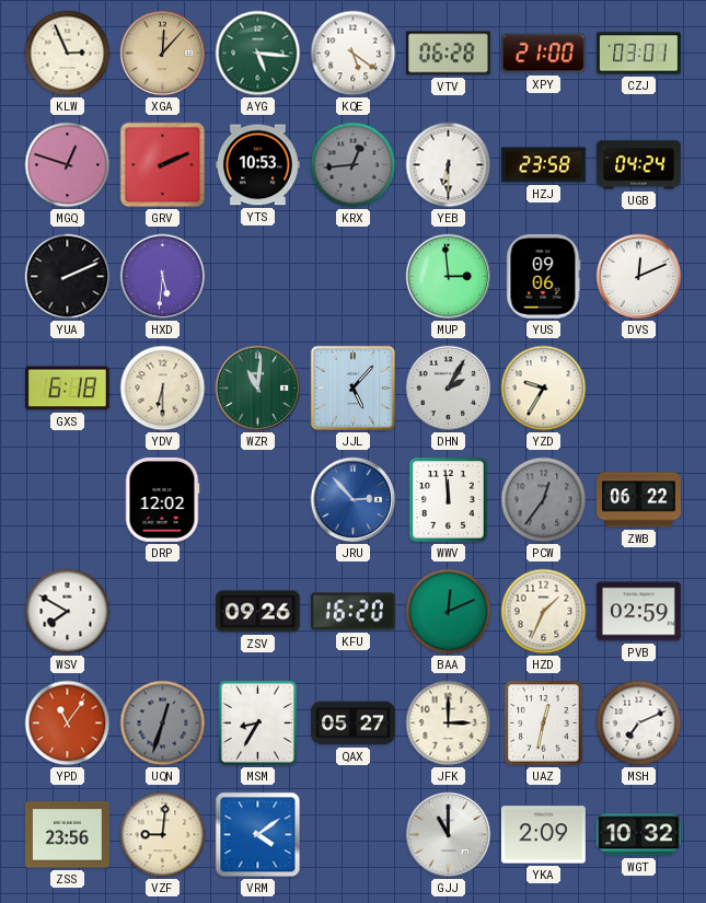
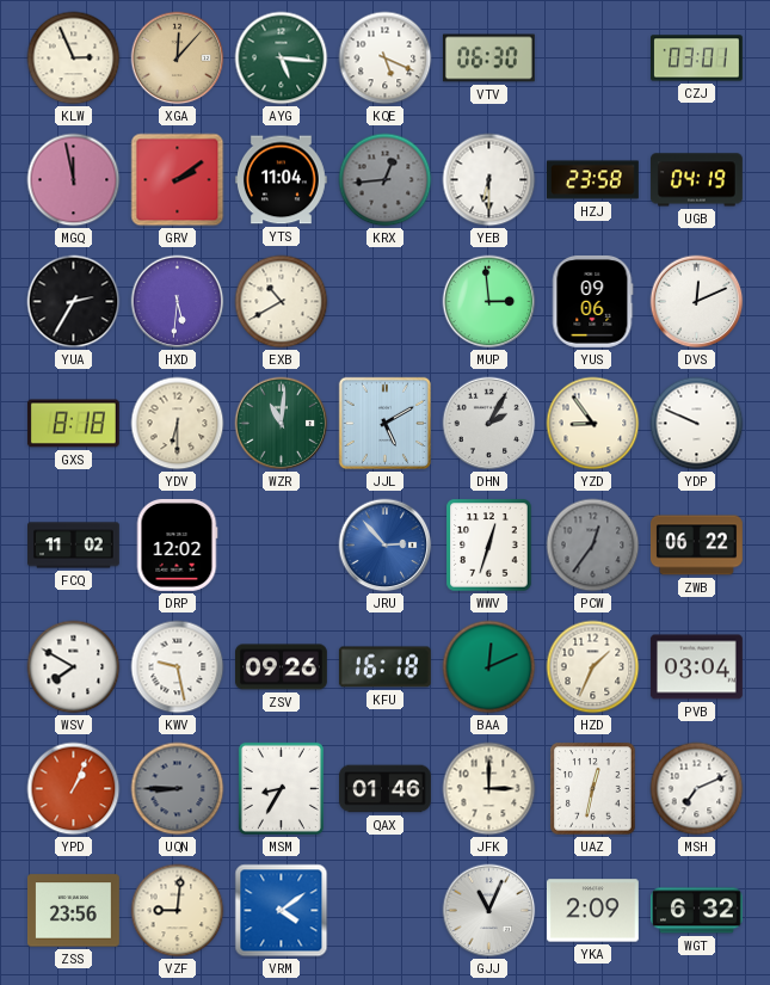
KQE: 5:21 -> 5:19
VTV: 06:28 -> 06:30
XPY: 21:00 -> none
MGQ: 12:48 -> 11:58
GRV: 2:11 -> 2:09
YTS: 10:53 -> 11:04
UGB: 04:24 -> 04:19
YUA: 2:11 -> 2:35
EXB: none -> 10:40
GXS: 6:18 -> 8:18
JJL: 5:07 -> 5:10
YZD: 9:35 -> 8:54
YDP: none -> 9:49
FCQ: none -> 11:02
WWV: 11:59 -> 12:33
KWV: none -> 9:28
KFU: 16:20 -> 16:18
PVB: 02:59 -> 03:04
YPD: 11:06 -> 1:04
UQN: 12:33 -> 8:45
QAX: 05:27 -> 01:46
GJJ: 11:00 -> 11:04
WGT: 10:32 -> 6:32
